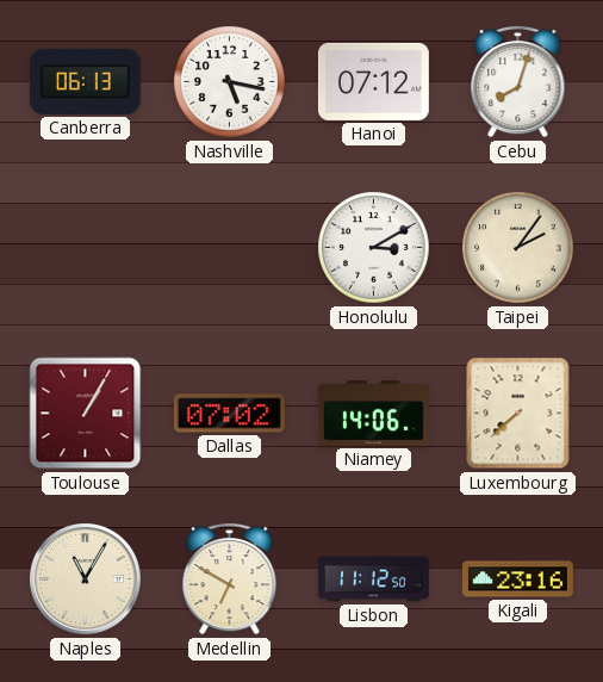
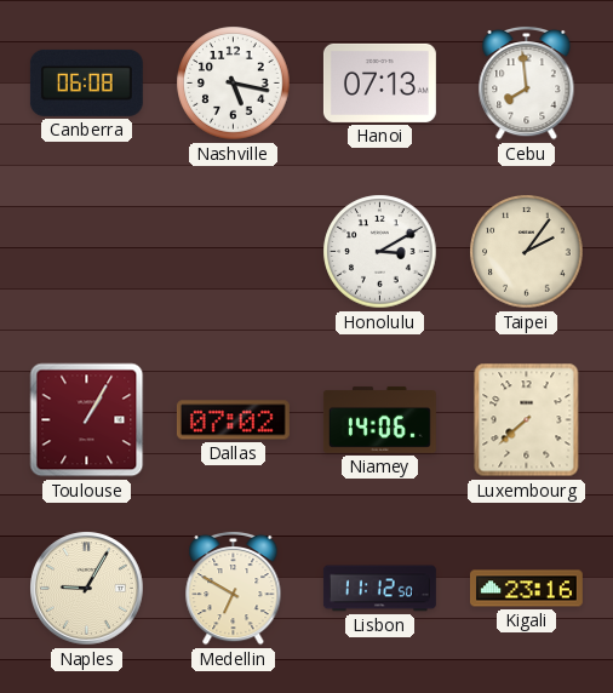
Canberra: 06:13 -> 06:08
Hanoi: 07:12 -> 07:13
Cebu: 8:03 -> 7:59
Naples: 11:05 -> 9:05
